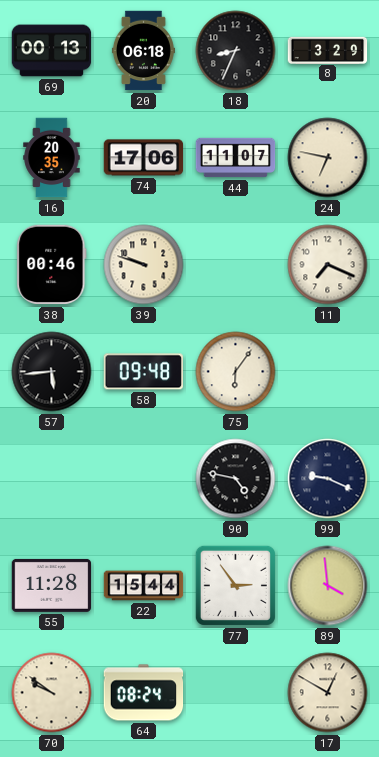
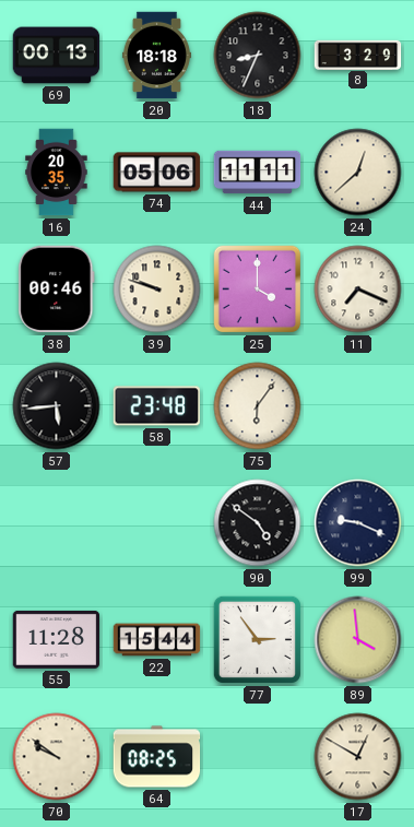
20: 06:18 -> 18:18
74: 17:06 -> 05:06
44: 11:07 -> 11:11
24: 6:47 -> 12:38
25: none -> 4:00
58: 09:48 -> 23:48
90: 4:47 -> 4:51
64: 08:24 -> 08:25
